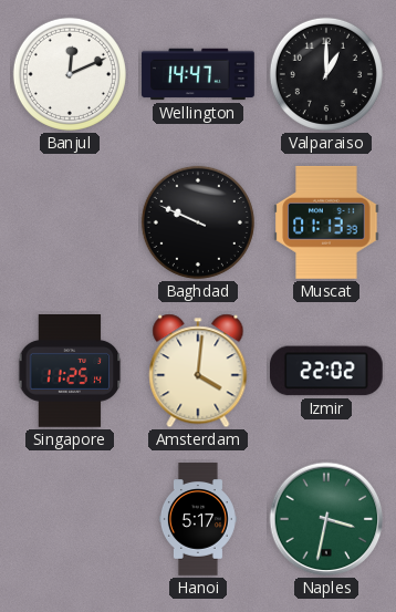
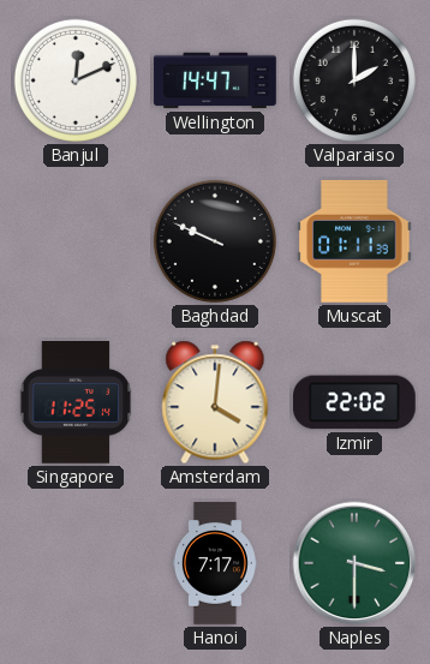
Valparaiso: 1:00 -> 2:00
Muscat: 01:13 -> 01:11
Hanoi: 5:17 -> 7:17
Naples: 3:32 -> 3:30
